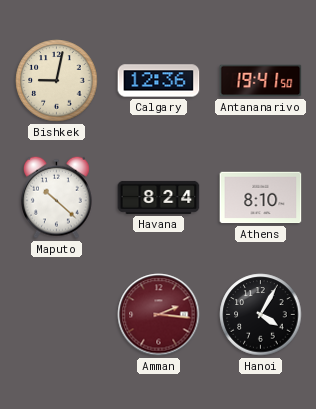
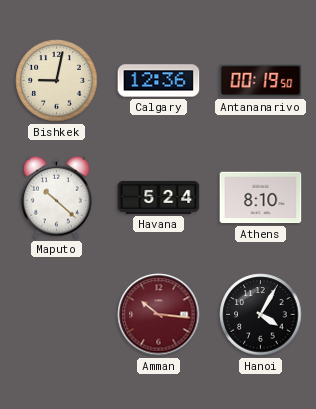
Antananarivo: 19:41 -> 00:19
Havana: 8:24 -> 5:24
Amman: 2:16 -> 10:16
